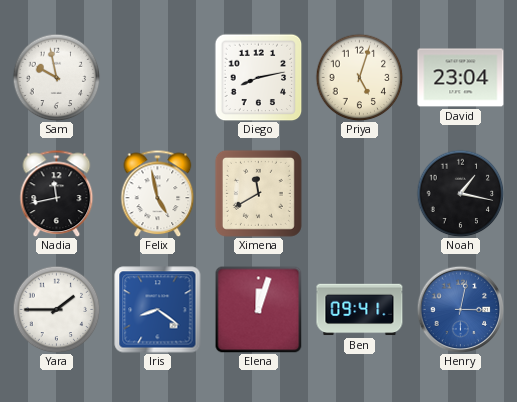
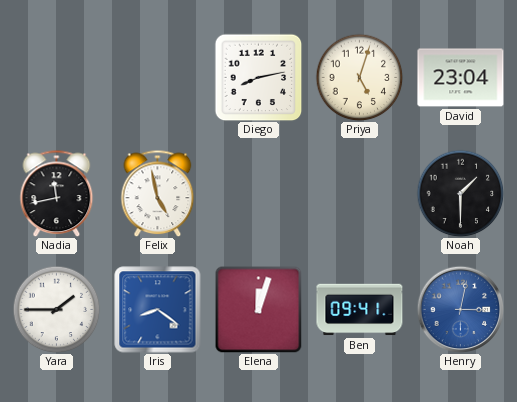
Sam: 9:58 -> none
Ximena: 11:40 -> none
Noah: 1:17 -> 1:30
